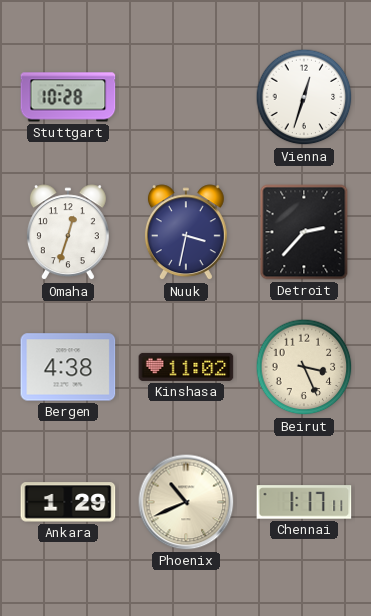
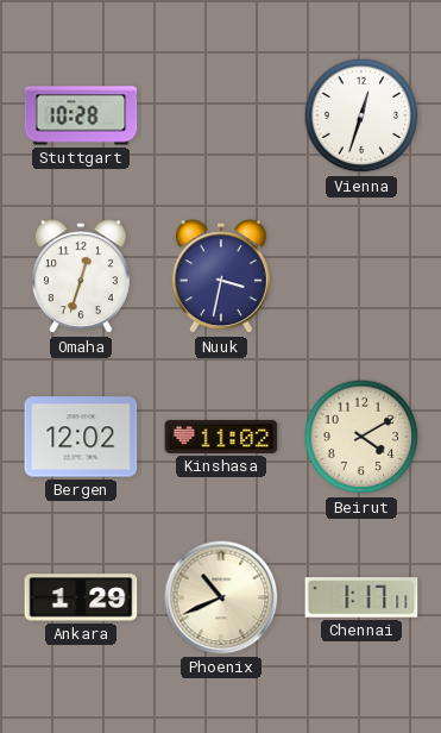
Detroit: 2:37 -> none
Bergen: 4:38 -> 12:02
Beirut: 3:26 -> 4:10
